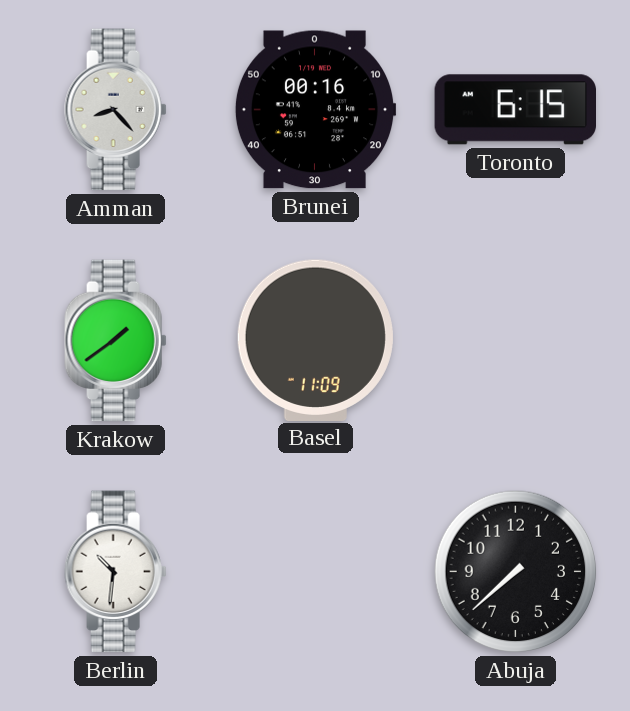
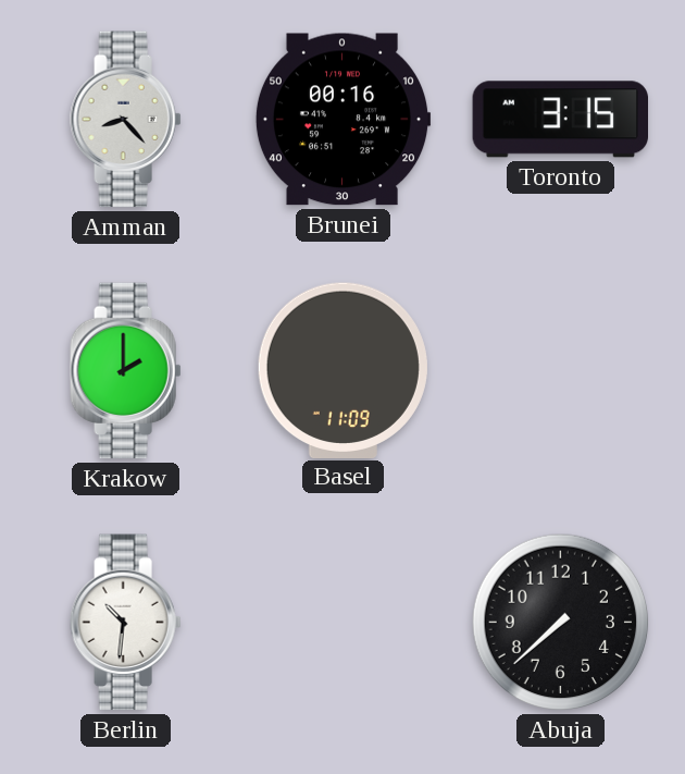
Toronto: 6:15 -> 3:15
Krakow: 1:39 -> 2:00
